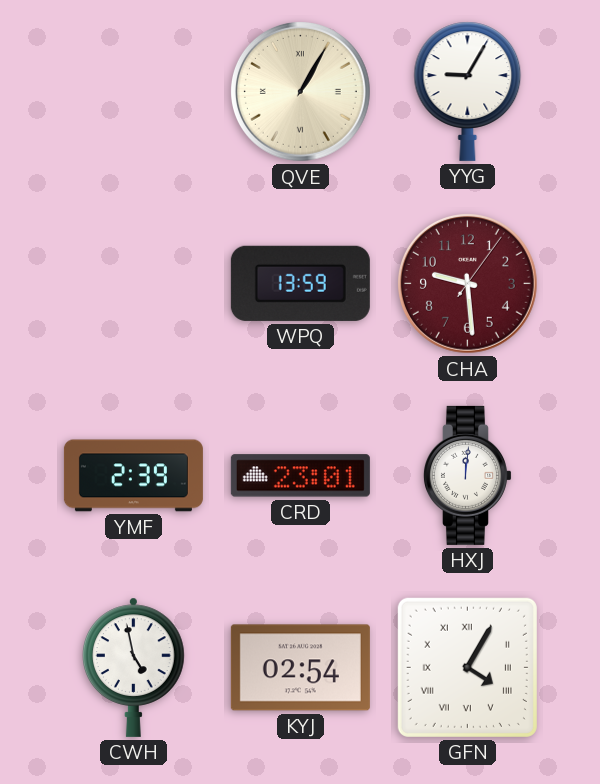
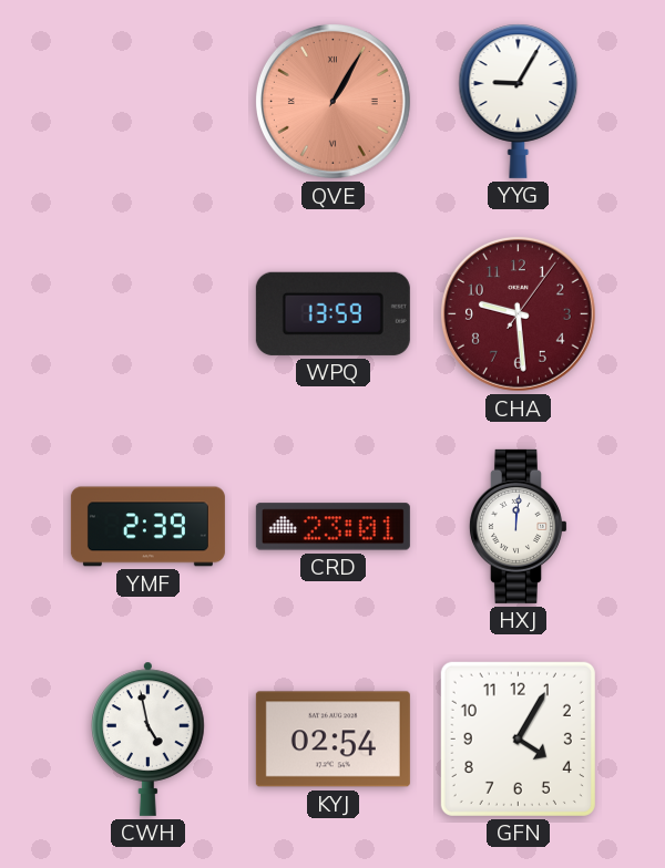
QVE dial: cream -> salmon
GFN numerals: Roman -> Arabic
